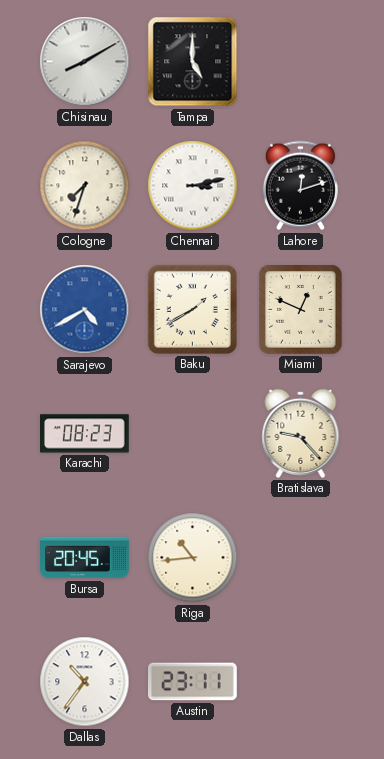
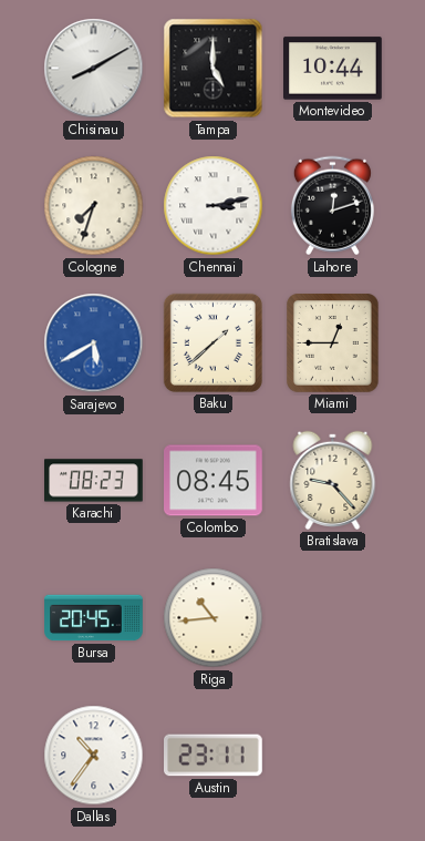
Montevideo: none -> 10:44
Sarajevo: 4:40 -> 5:40
Baku: 1:40 -> 1:38
Miami: 12:49 -> 12:45
Colombo: none -> 08:45
